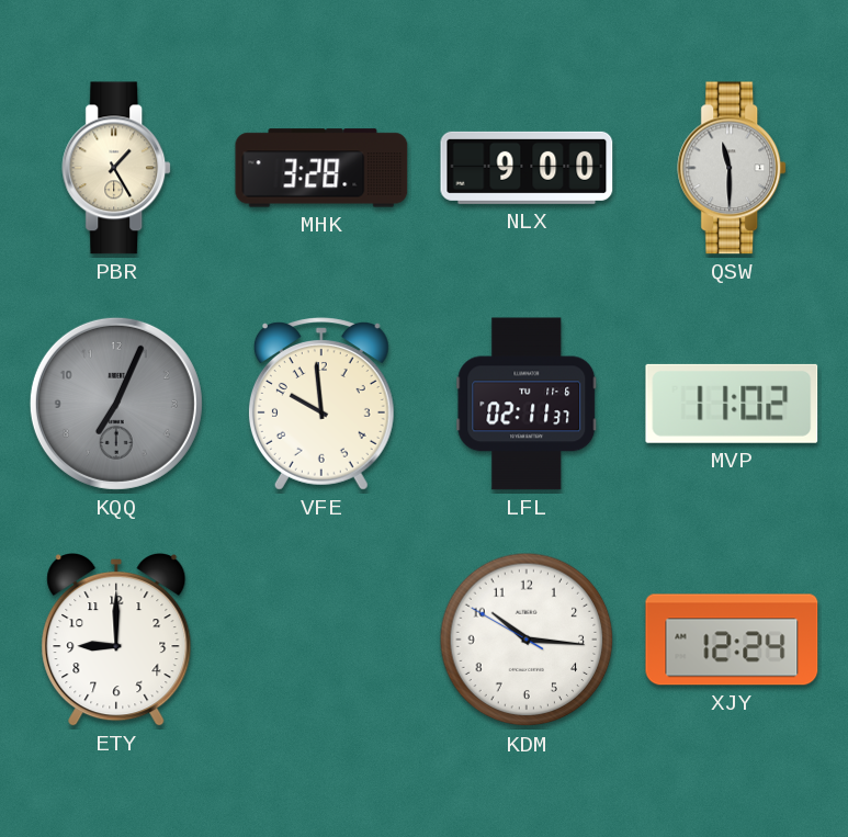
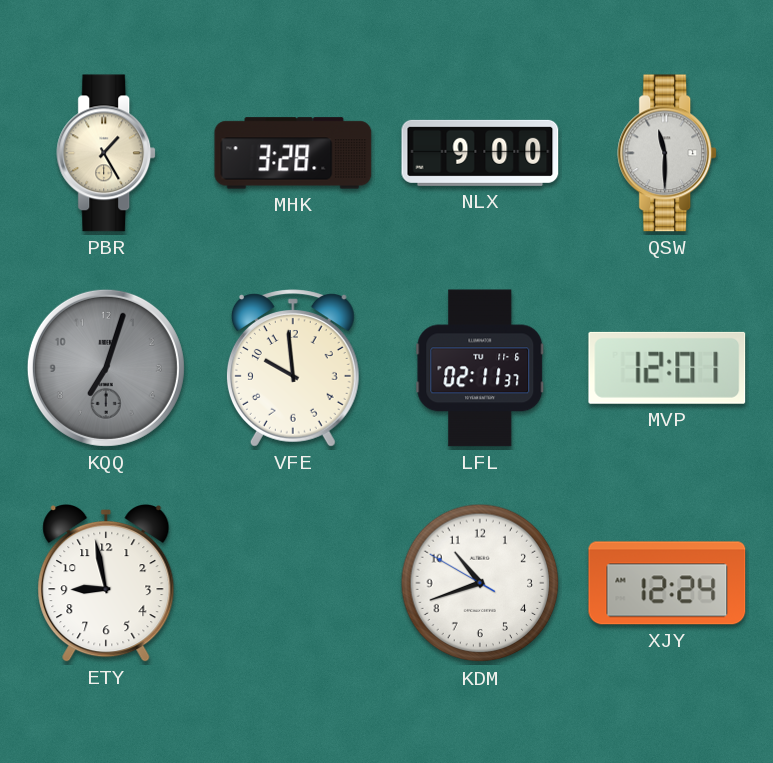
KQQ: 7:04 -> 7:03
MVP: 11:02 -> 12:01
ETY: 9:00 -> 8:58
KDM: 10:15 -> 10:41
